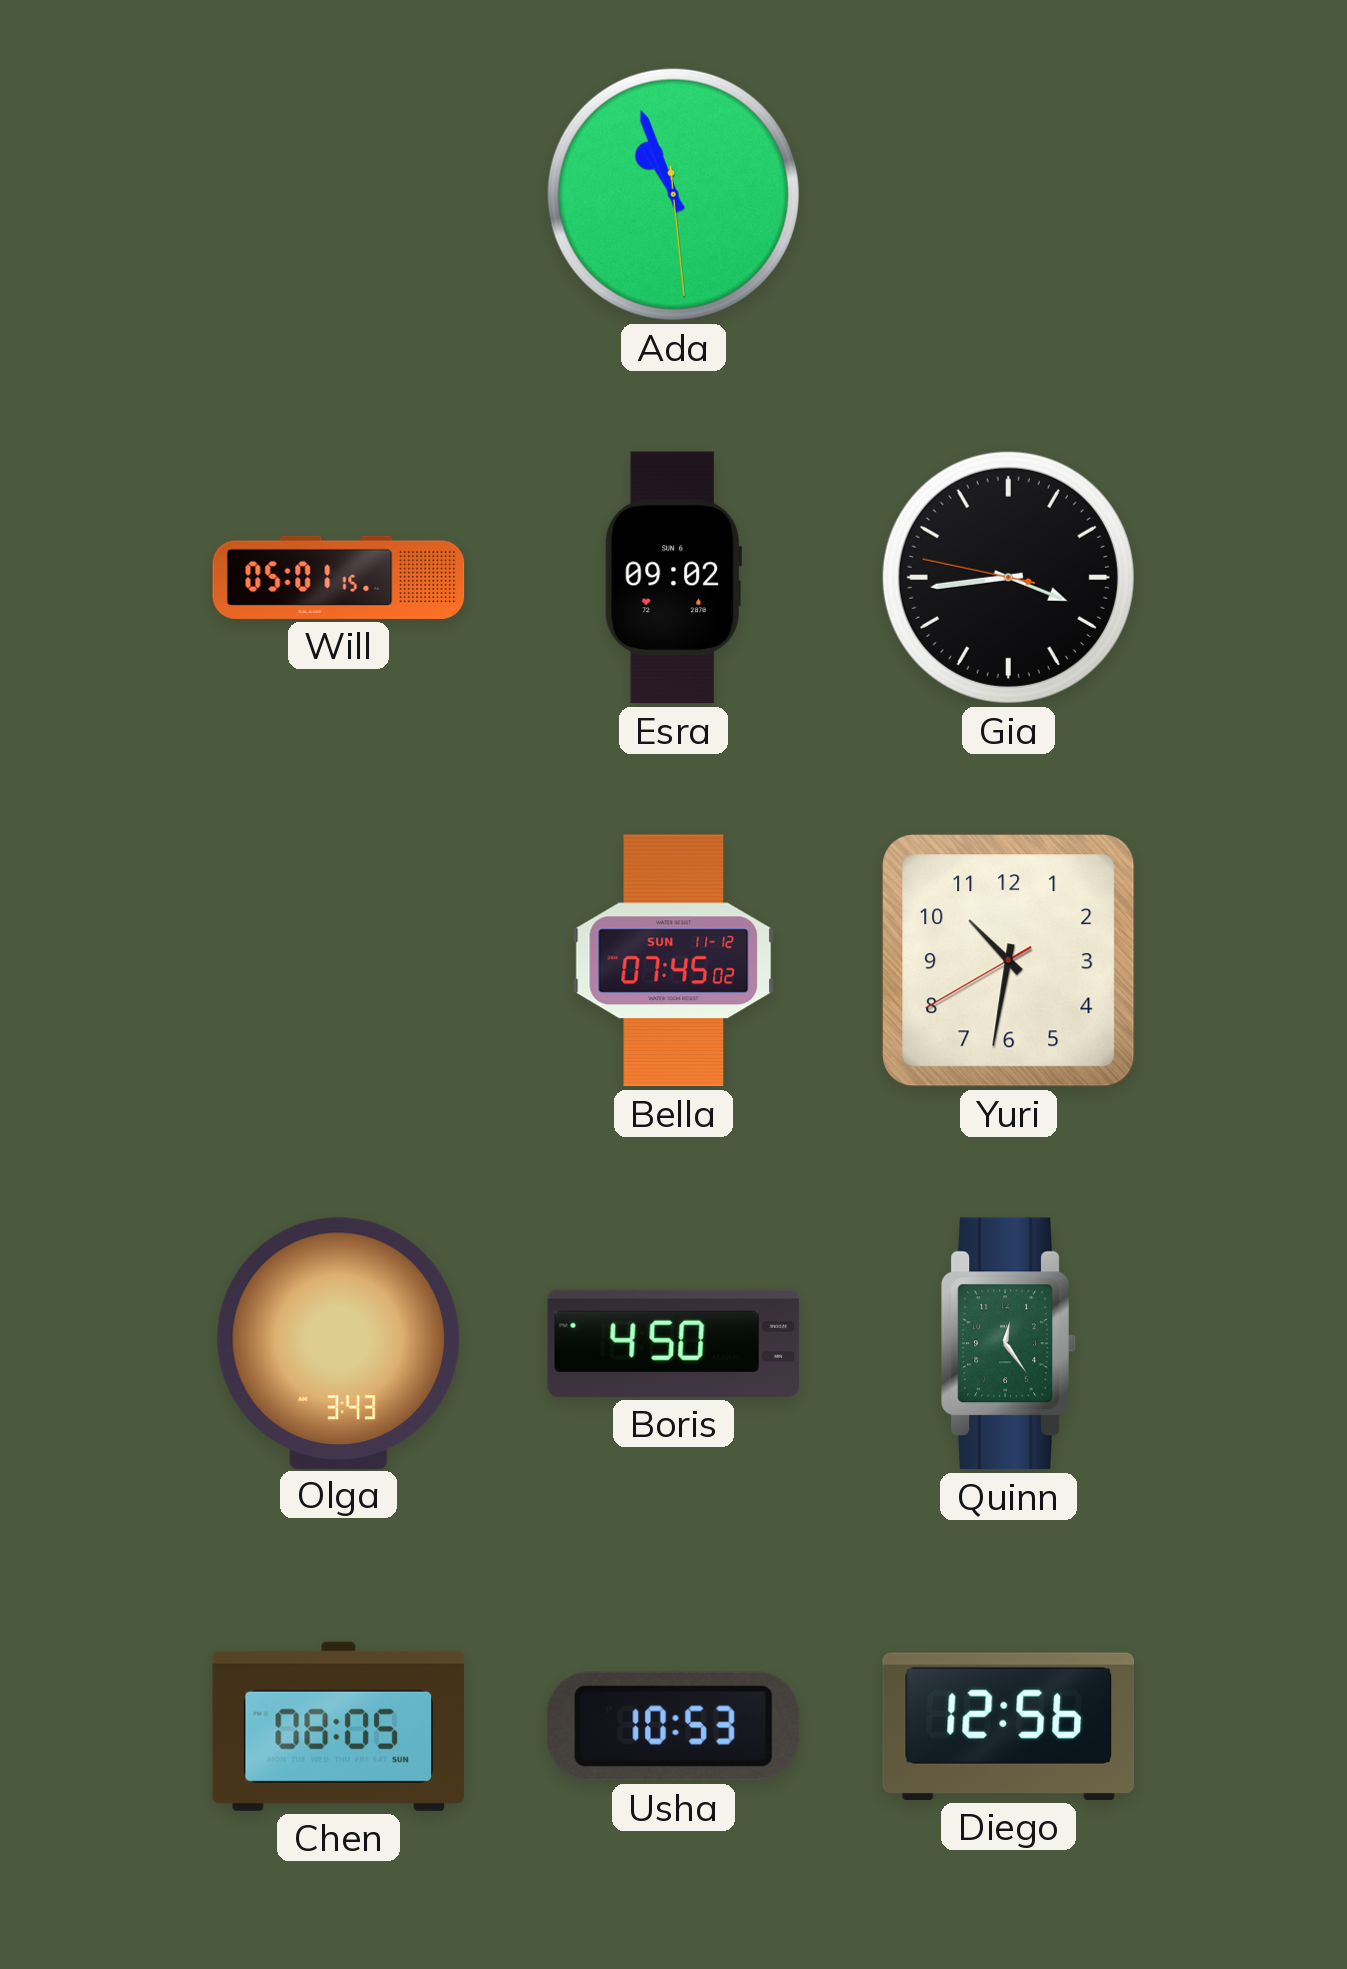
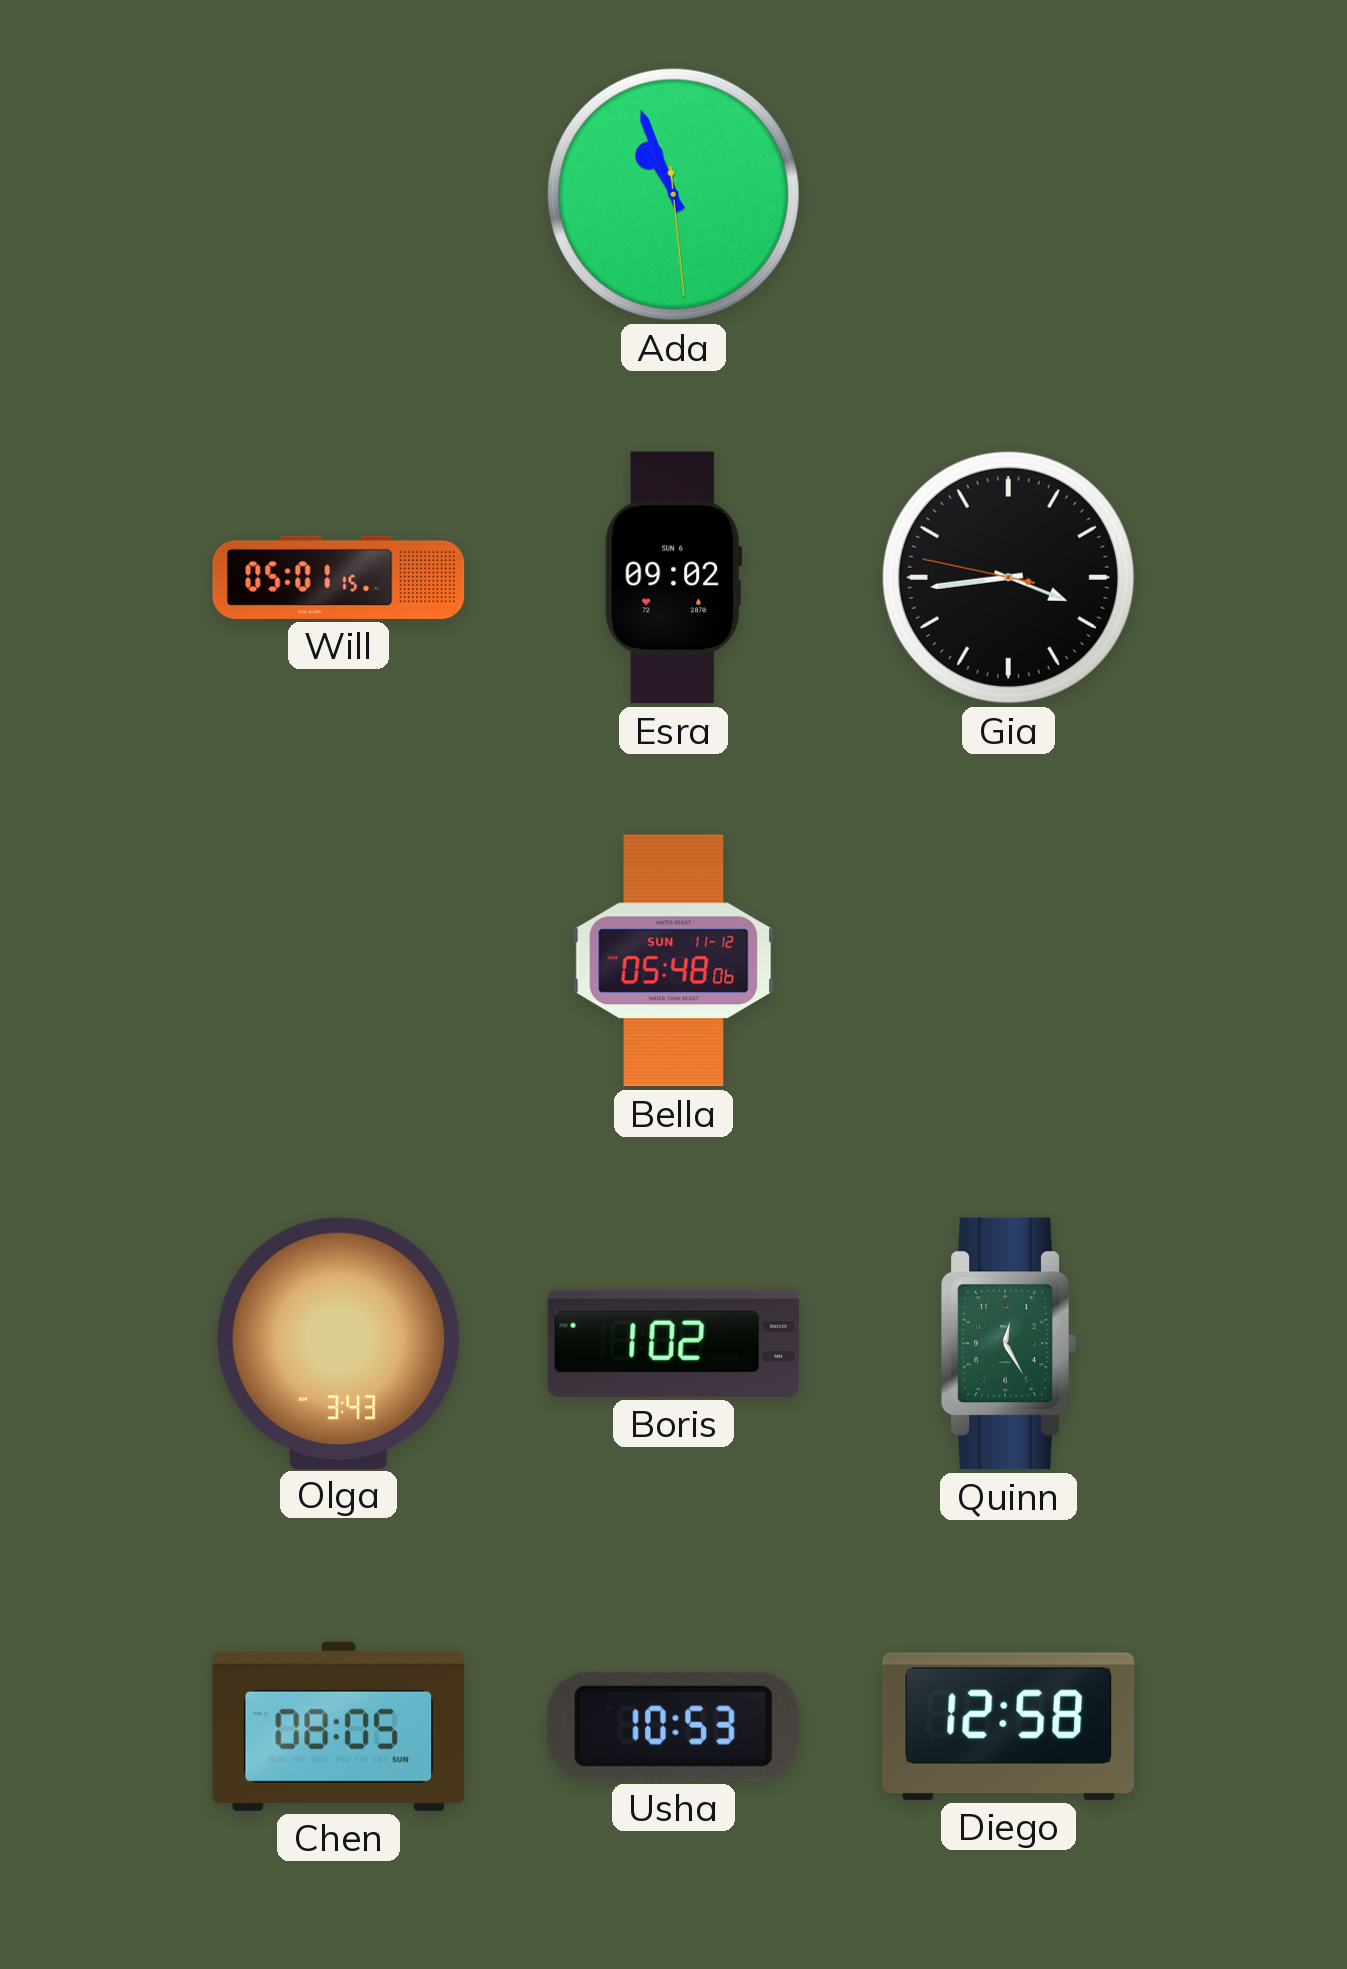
Bella: 07:45 -> 05:48
Yuri: 10:31 -> none
Boris: 4:50 -> 1:02
Quinn: 12:24 -> 12:25
Diego: 12:56 -> 12:58
